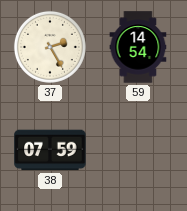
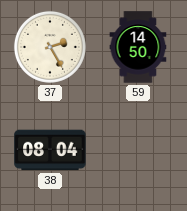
59: 14:54 -> 14:50
38: 07:59 -> 08:04
